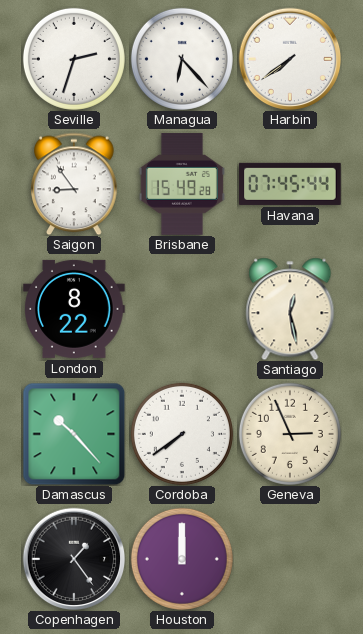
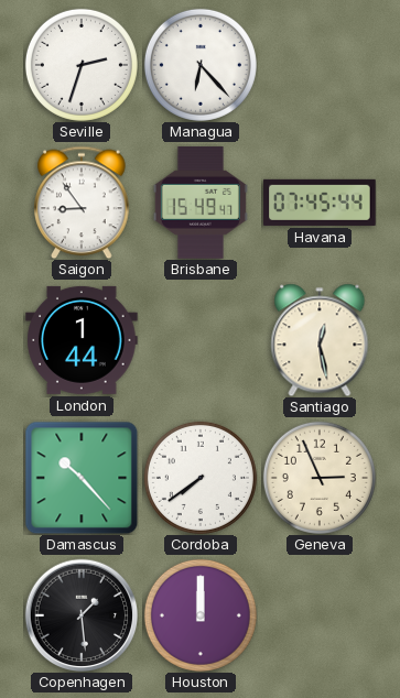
Harbin: 7:39 -> none
Brisbane: 15:49:28 -> 15:49:47
London: 8:22 -> 1:44
Copenhagen: 1:24 -> 1:29
